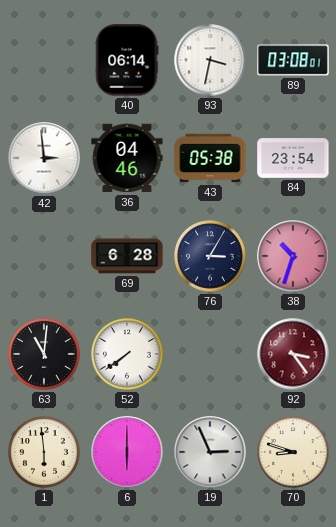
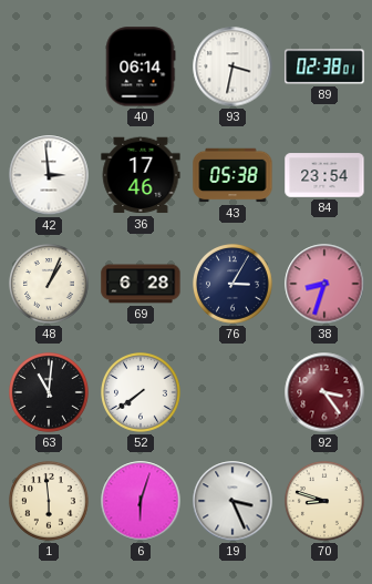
89: 03:08 -> 02:38
36: 04:46 -> 17:46
48: none -> 1:04
38: 10:33 -> 8:33
6: 6:00 -> 6:03
19: 2:56 -> 3:26
